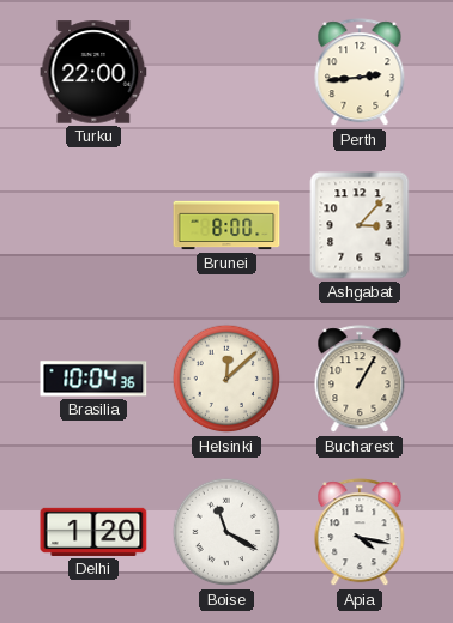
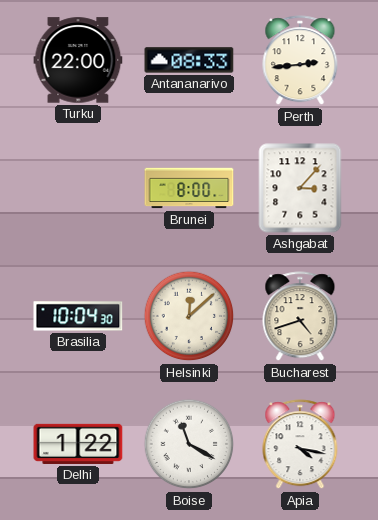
Antananarivo: none -> 08:33
Brasilia: 10:04:36 -> 10:04:30
Bucharest: 1:05 -> 4:42
Delhi: 1:20 -> 1:22
